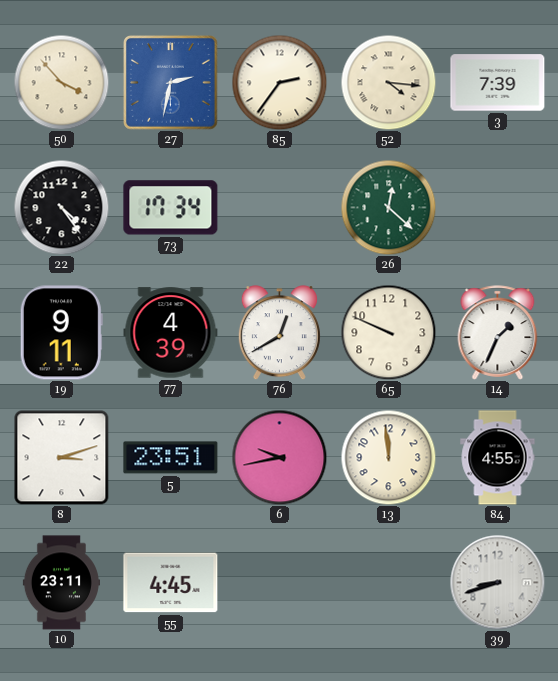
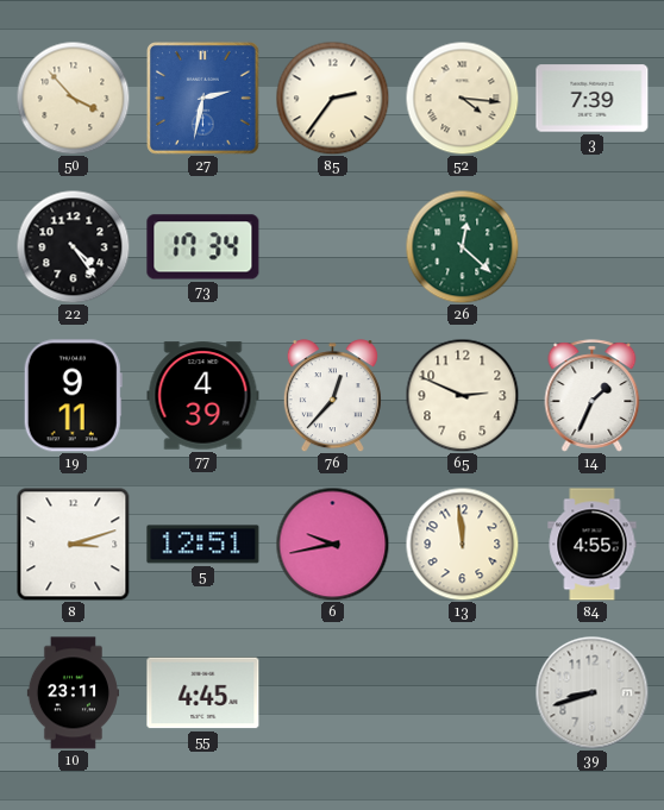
76: 12:40 -> 12:37
65: 9:49 -> 2:49
5: 23:51 -> 12:51
